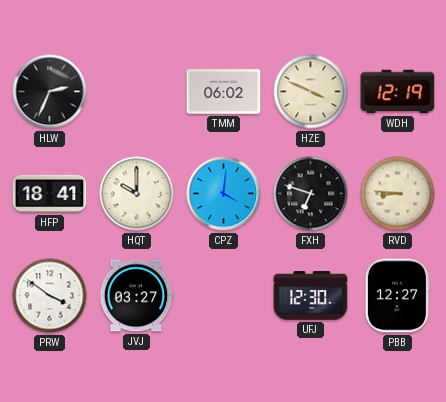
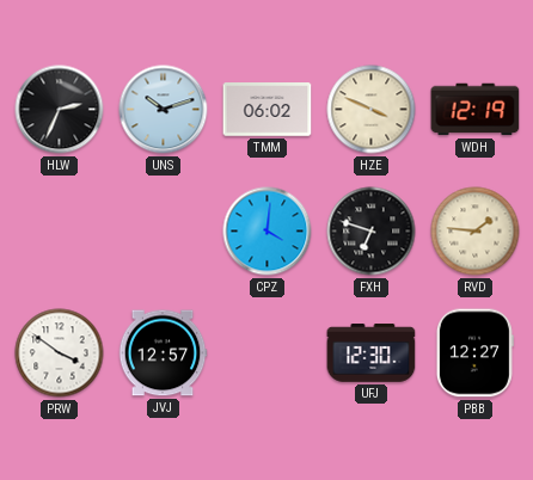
UNS: none -> 10:12
HFP: 18:41 -> none
HQT: 10:00 -> none
RVD: 8:46 -> 1:46
JVJ: 03:27 -> 12:57
